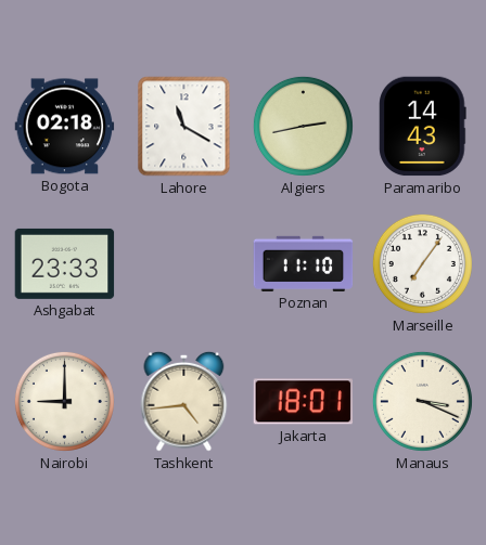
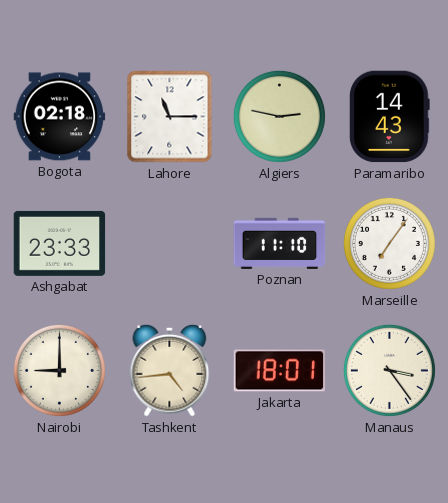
Lahore: 11:20 -> 11:15
Algiers: 2:43 -> 2:47
Manaus: 3:19 -> 3:24
